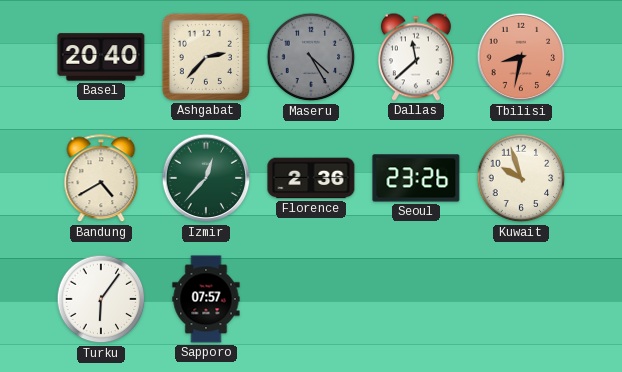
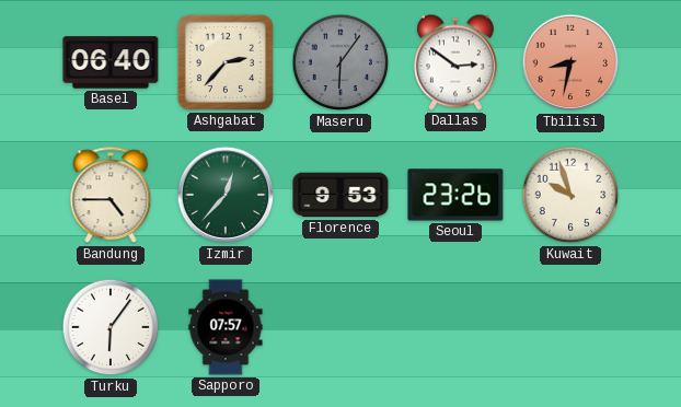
Basel: 20:40 -> 06:40
Maseru: 4:25 -> 6:06
Dallas: 11:38 -> 2:51
Bandung: 4:40 -> 4:45
Florence: 2:36 -> 9:53
